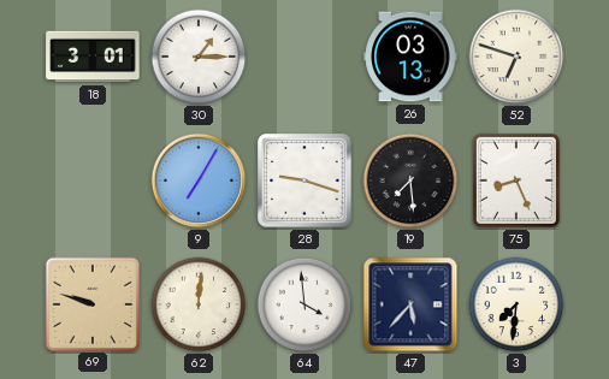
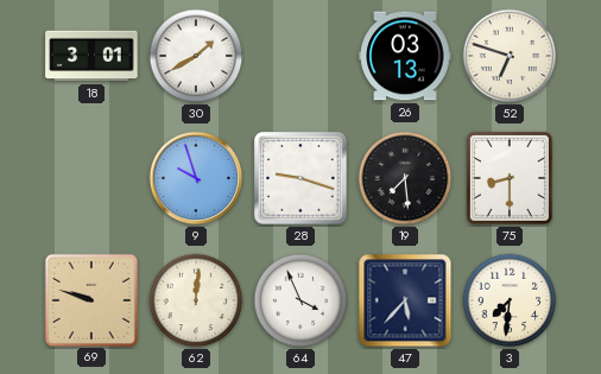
30: 1:15 -> 1:40
9: 7:05 -> 9:57
75: 8:26 -> 8:30
64: 3:59 -> 3:56
